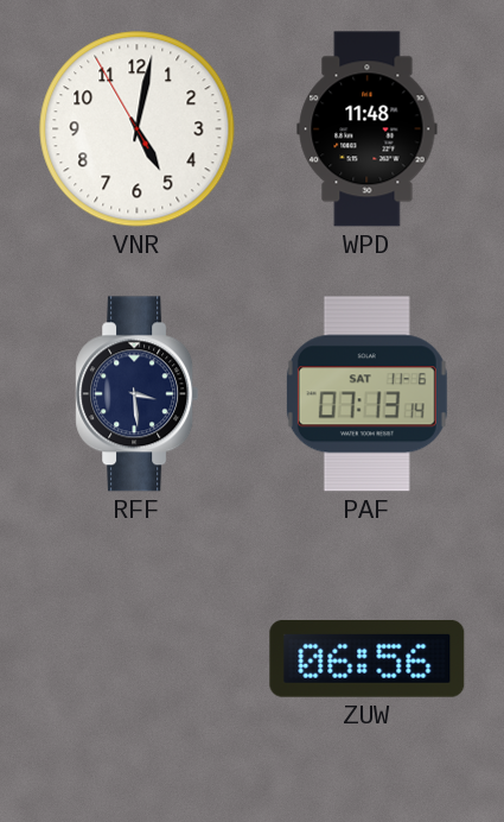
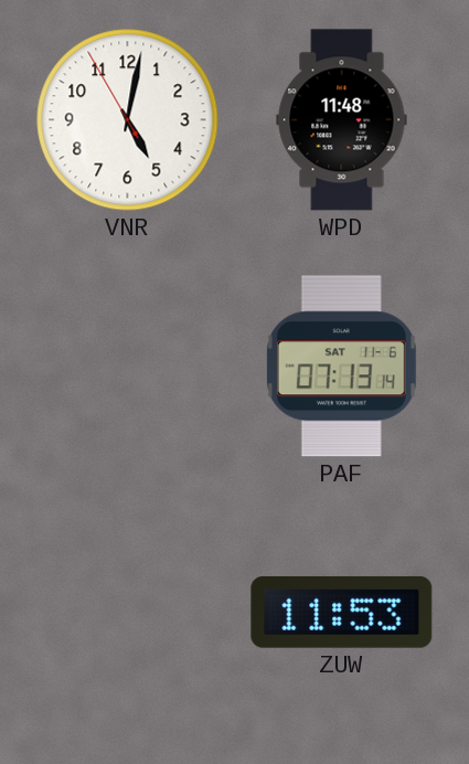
RFF: 3:29 -> none
ZUW: 06:56 -> 11:53
